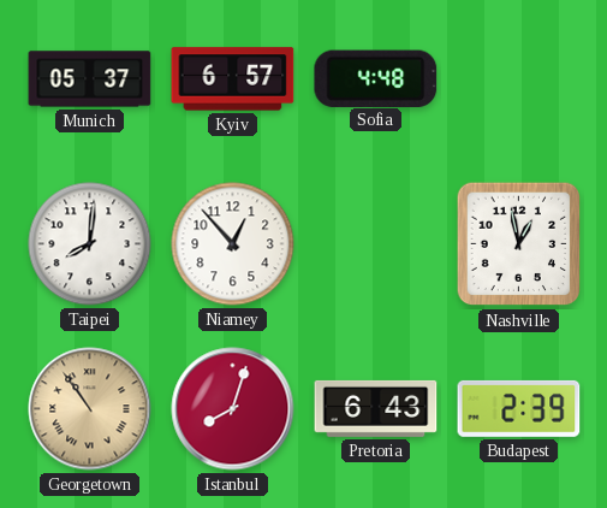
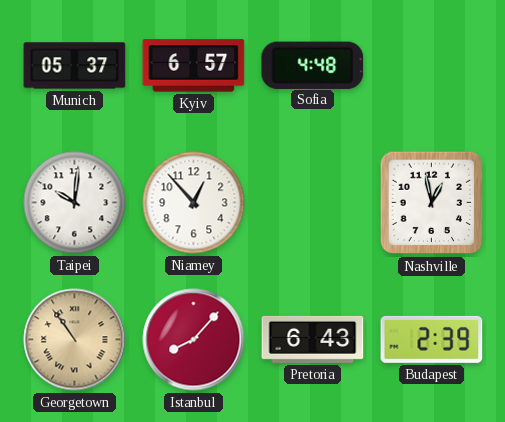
Taipei: 8:01 -> 10:01
Istanbul: 8:03 -> 8:07
